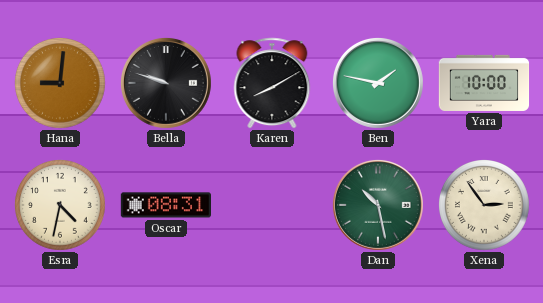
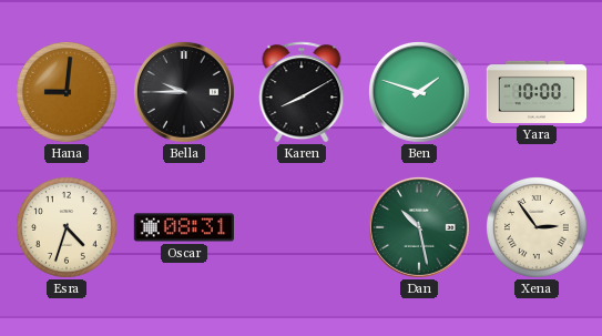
Bella: 9:48 -> 9:45
Ben: 1:47 -> 1:48
Esra: 4:32 -> 4:33
